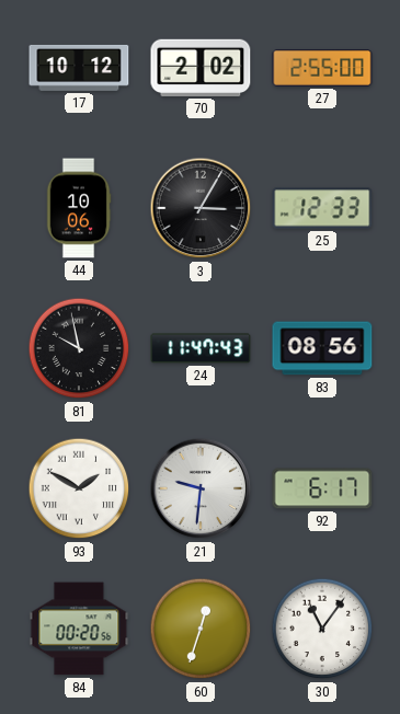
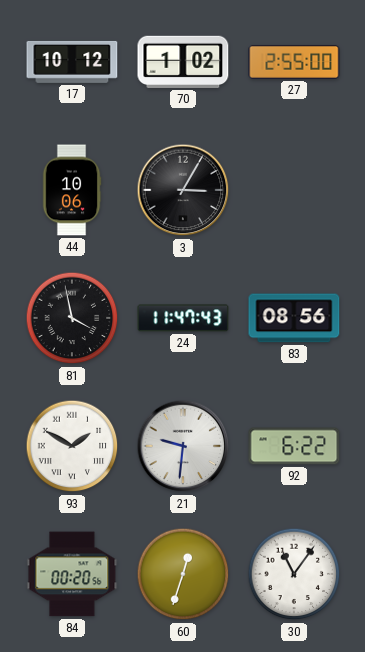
70: 2:02 -> 1:02
25: 12:33 -> none
81: 9:58 -> 3:58
92: 6:17 -> 6:22
